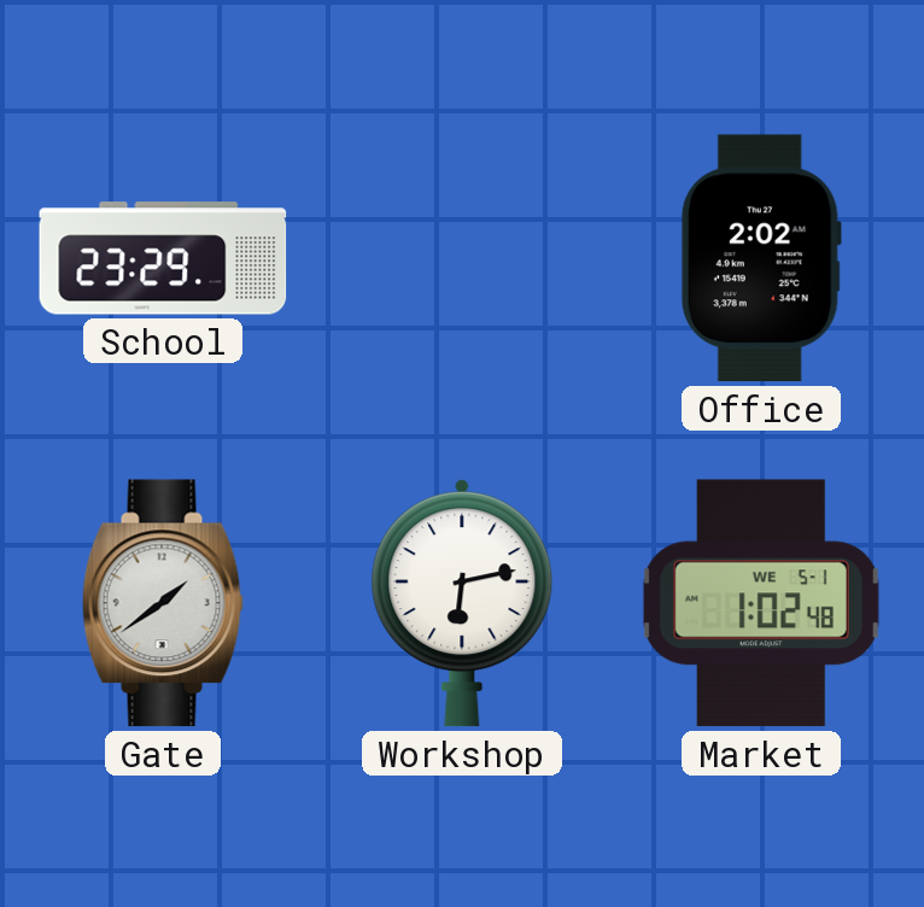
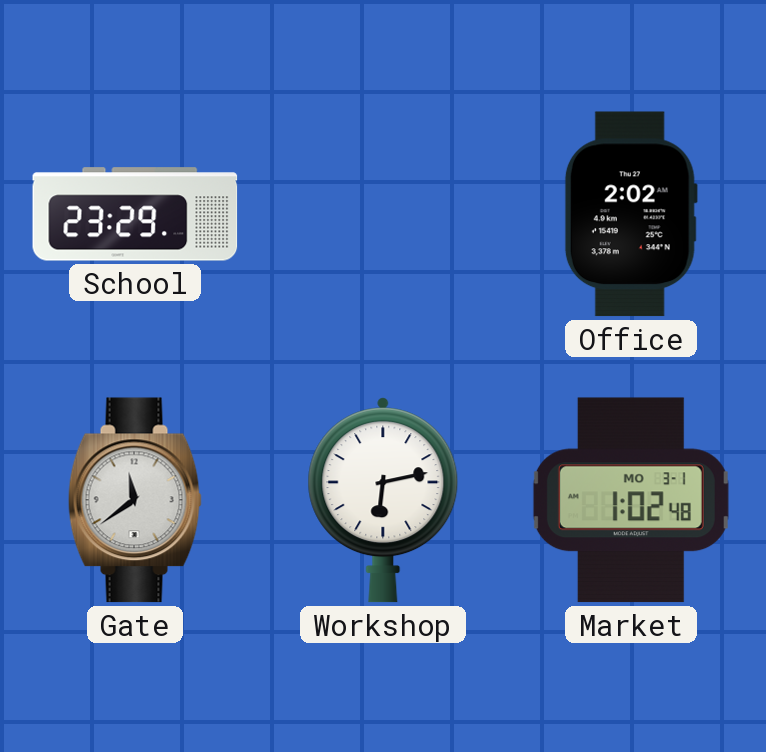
Gate: 1:39 -> 11:39
Market date: WE 5-1 -> MO 3-1
